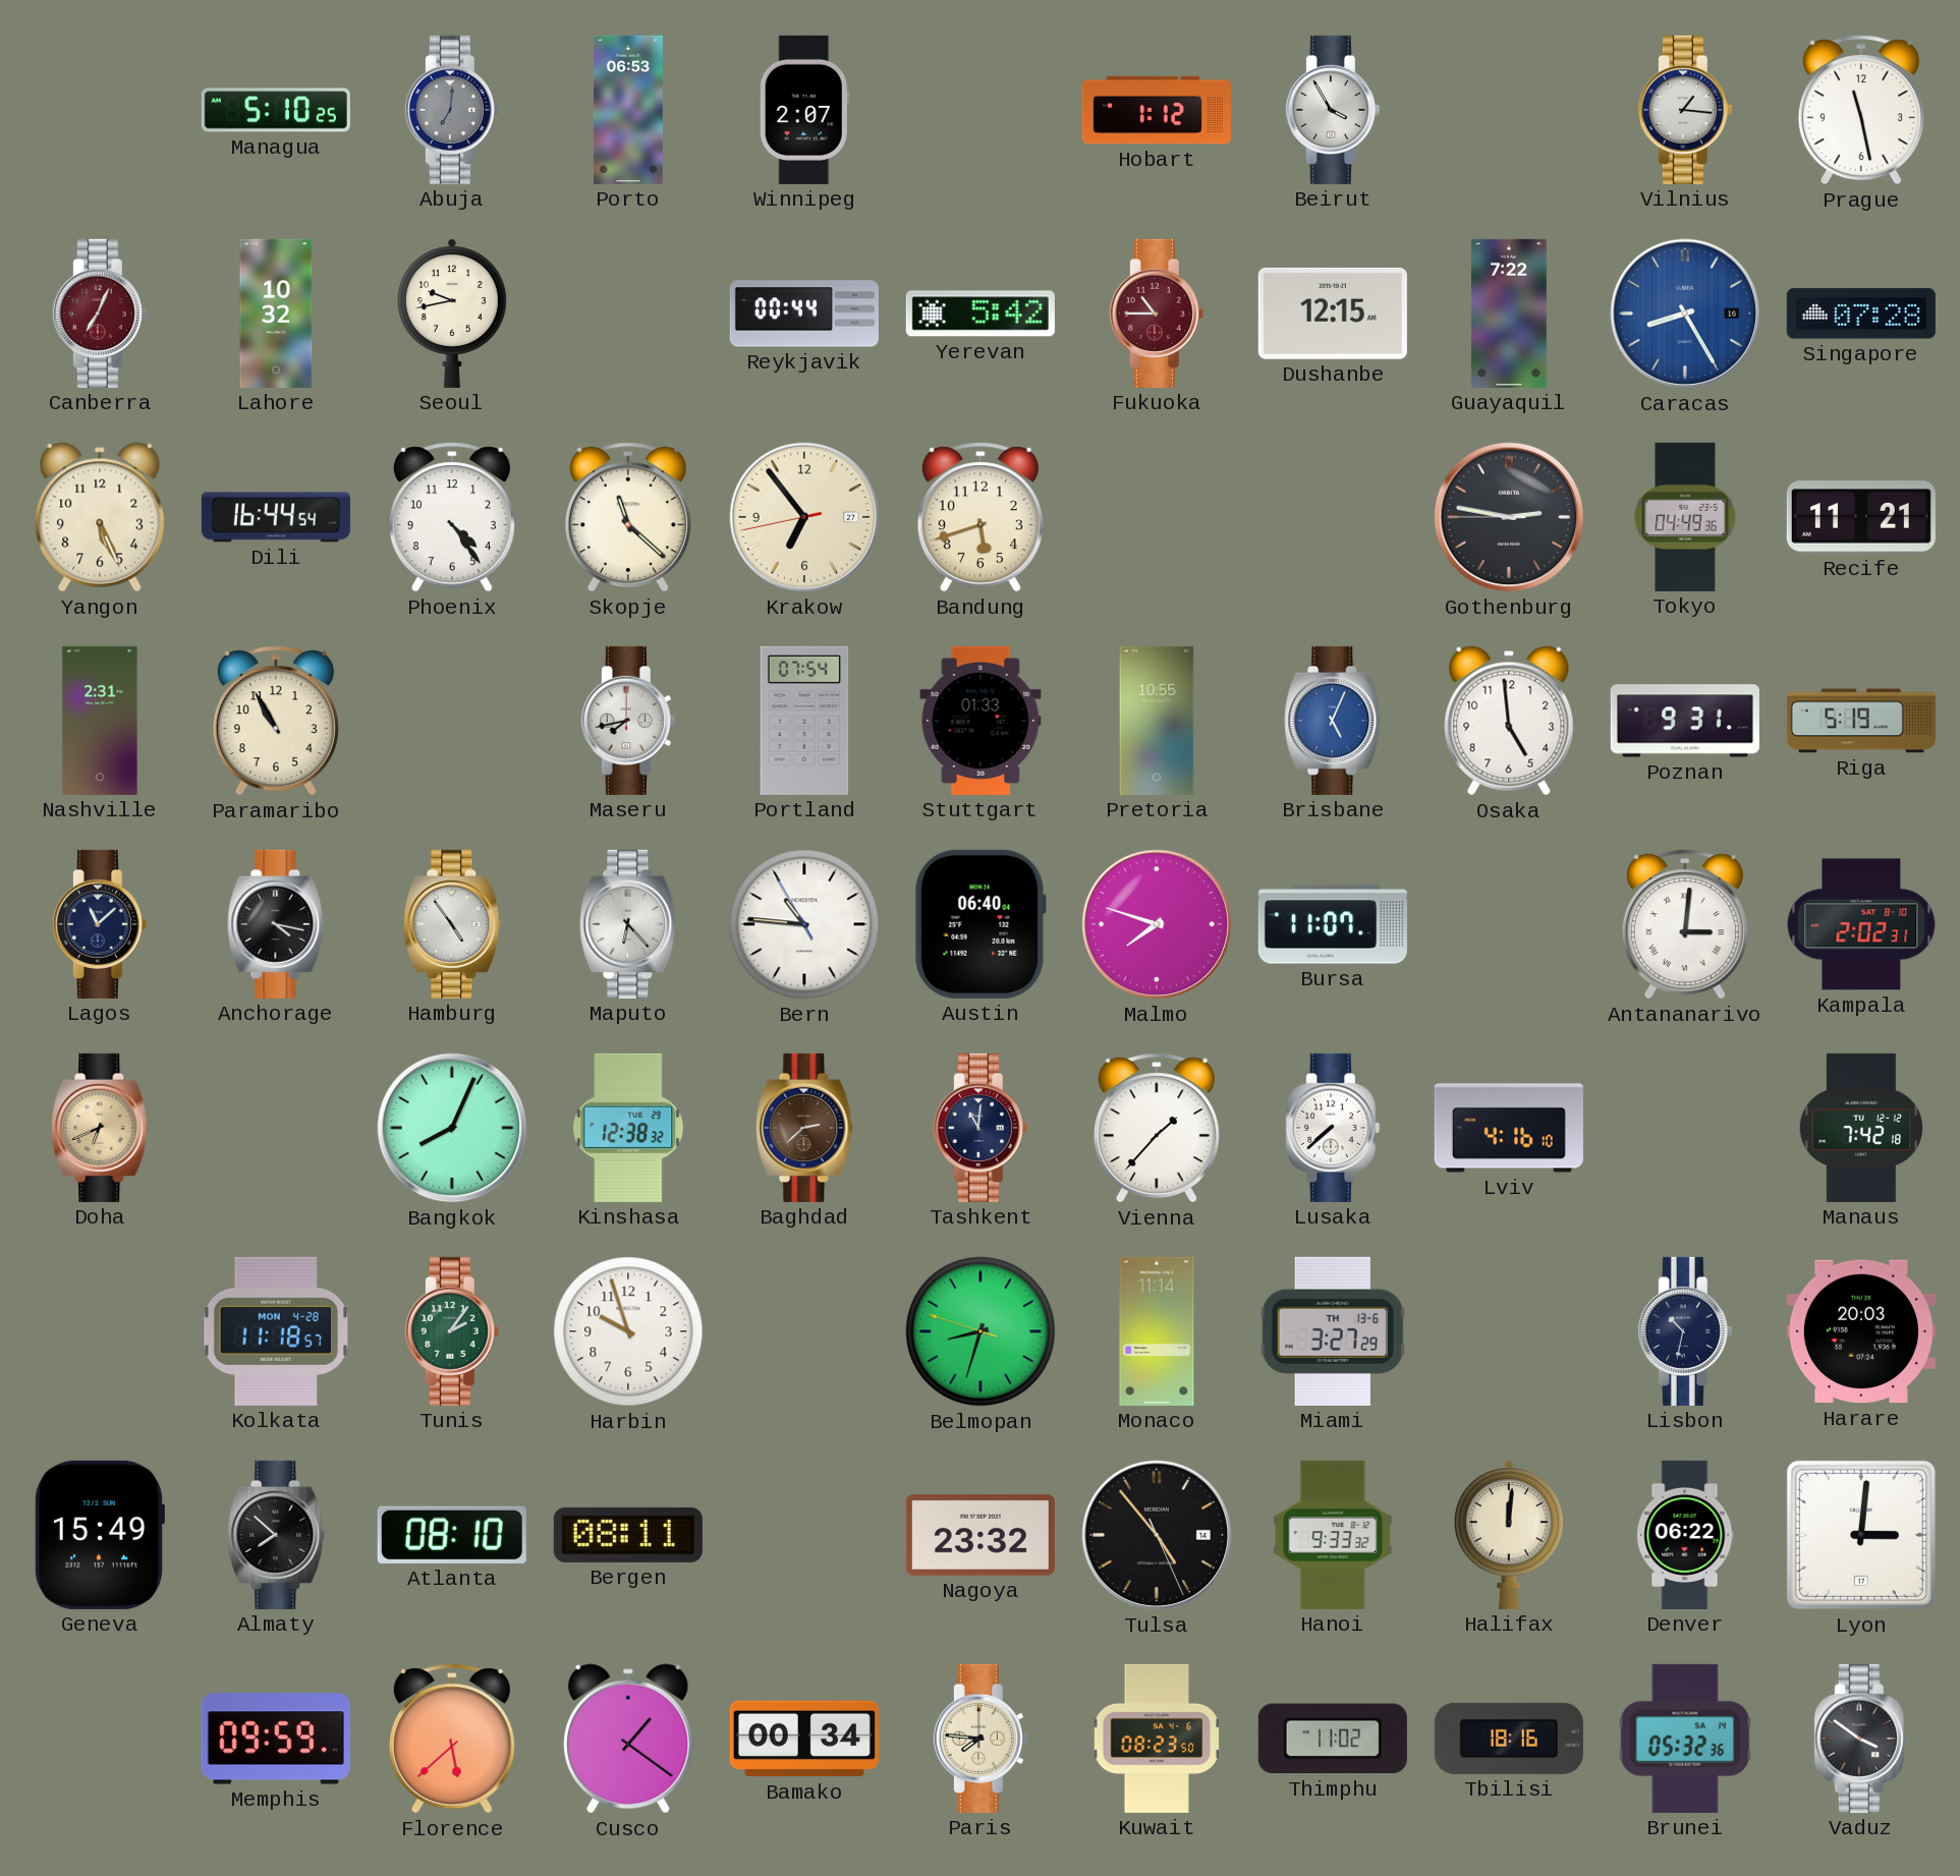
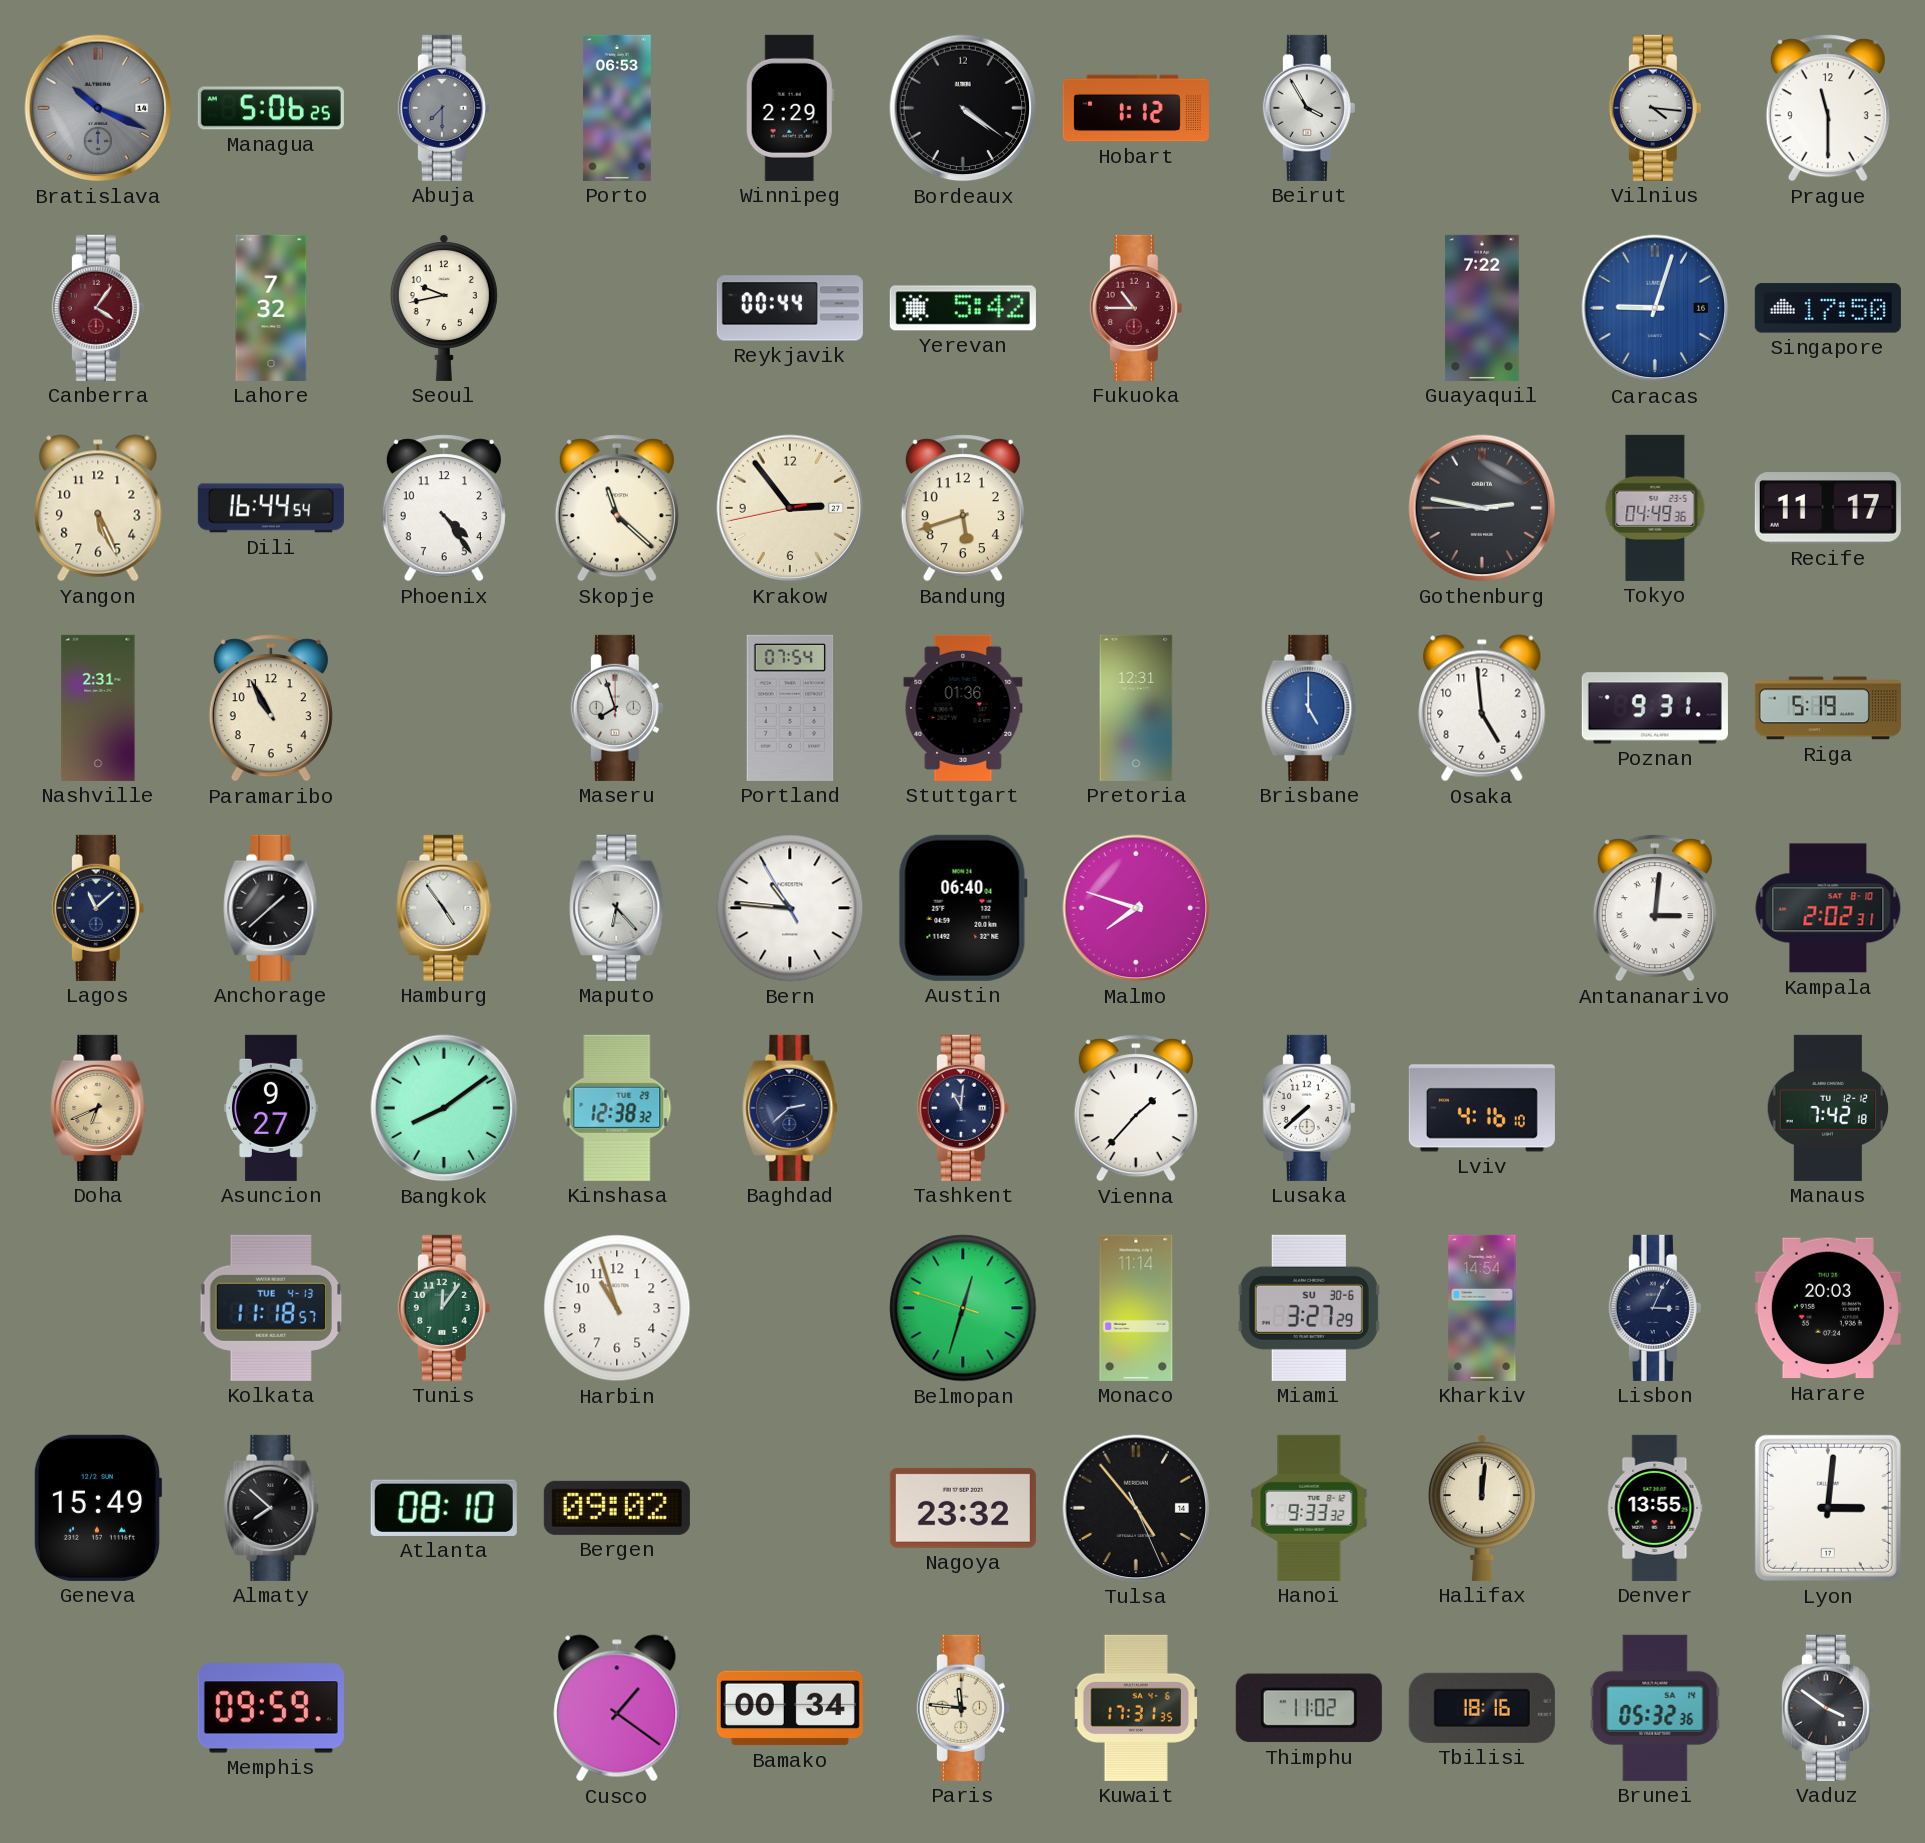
Bratislava: none -> 10:19
Managua: 5:10 -> 5:06
Abuja: 7:01 -> 7:30
Winnipeg: 2:07 -> 2:29
Bordeaux: none -> 4:21
Vilnius: 1:16 -> 4:16
Prague: 11:28 -> 11:30
Canberra: 7:04 -> 4:06
Lahore: 10:32 -> 7:32
Dushanbe: 12:15 -> none
Caracas: 8:25 -> 9:03
Singapore: 07:28 -> 17:50
Krakow: 6:53 -> 2:53
Recife: 11:21 -> 11:17
Maseru: 7:43 -> 7:57
Stuttgart: 01:33 -> 01:36
Pretoria: 10:55 -> 12:31
Brisbane: 5:04 -> 5:00
Anchorage: 4:17 -> 1:38
Bursa: 11:07 -> none
Asuncion: none -> 9:27
Bangkok: 8:04 -> 8:09
Baghdad dial: brown -> navy
Kolkata date: MON 4-28 -> TUE 4-13
Tunis: 2:06 -> 12:06
Harbin: 9:57 -> 10:57
Belmopan: 8:32 -> 12:32
Miami date: TH 13-6 -> SU 30-6
Kharkiv: none -> 14:54
Lisbon: 10:32 -> 3:04
Bergen: 08:11 -> 09:02
Denver: 06:22 -> 13:55
Florence: 5:38 -> none
Paris: 7:46 -> 11:46
Kuwait: 08:23 -> 17:31
